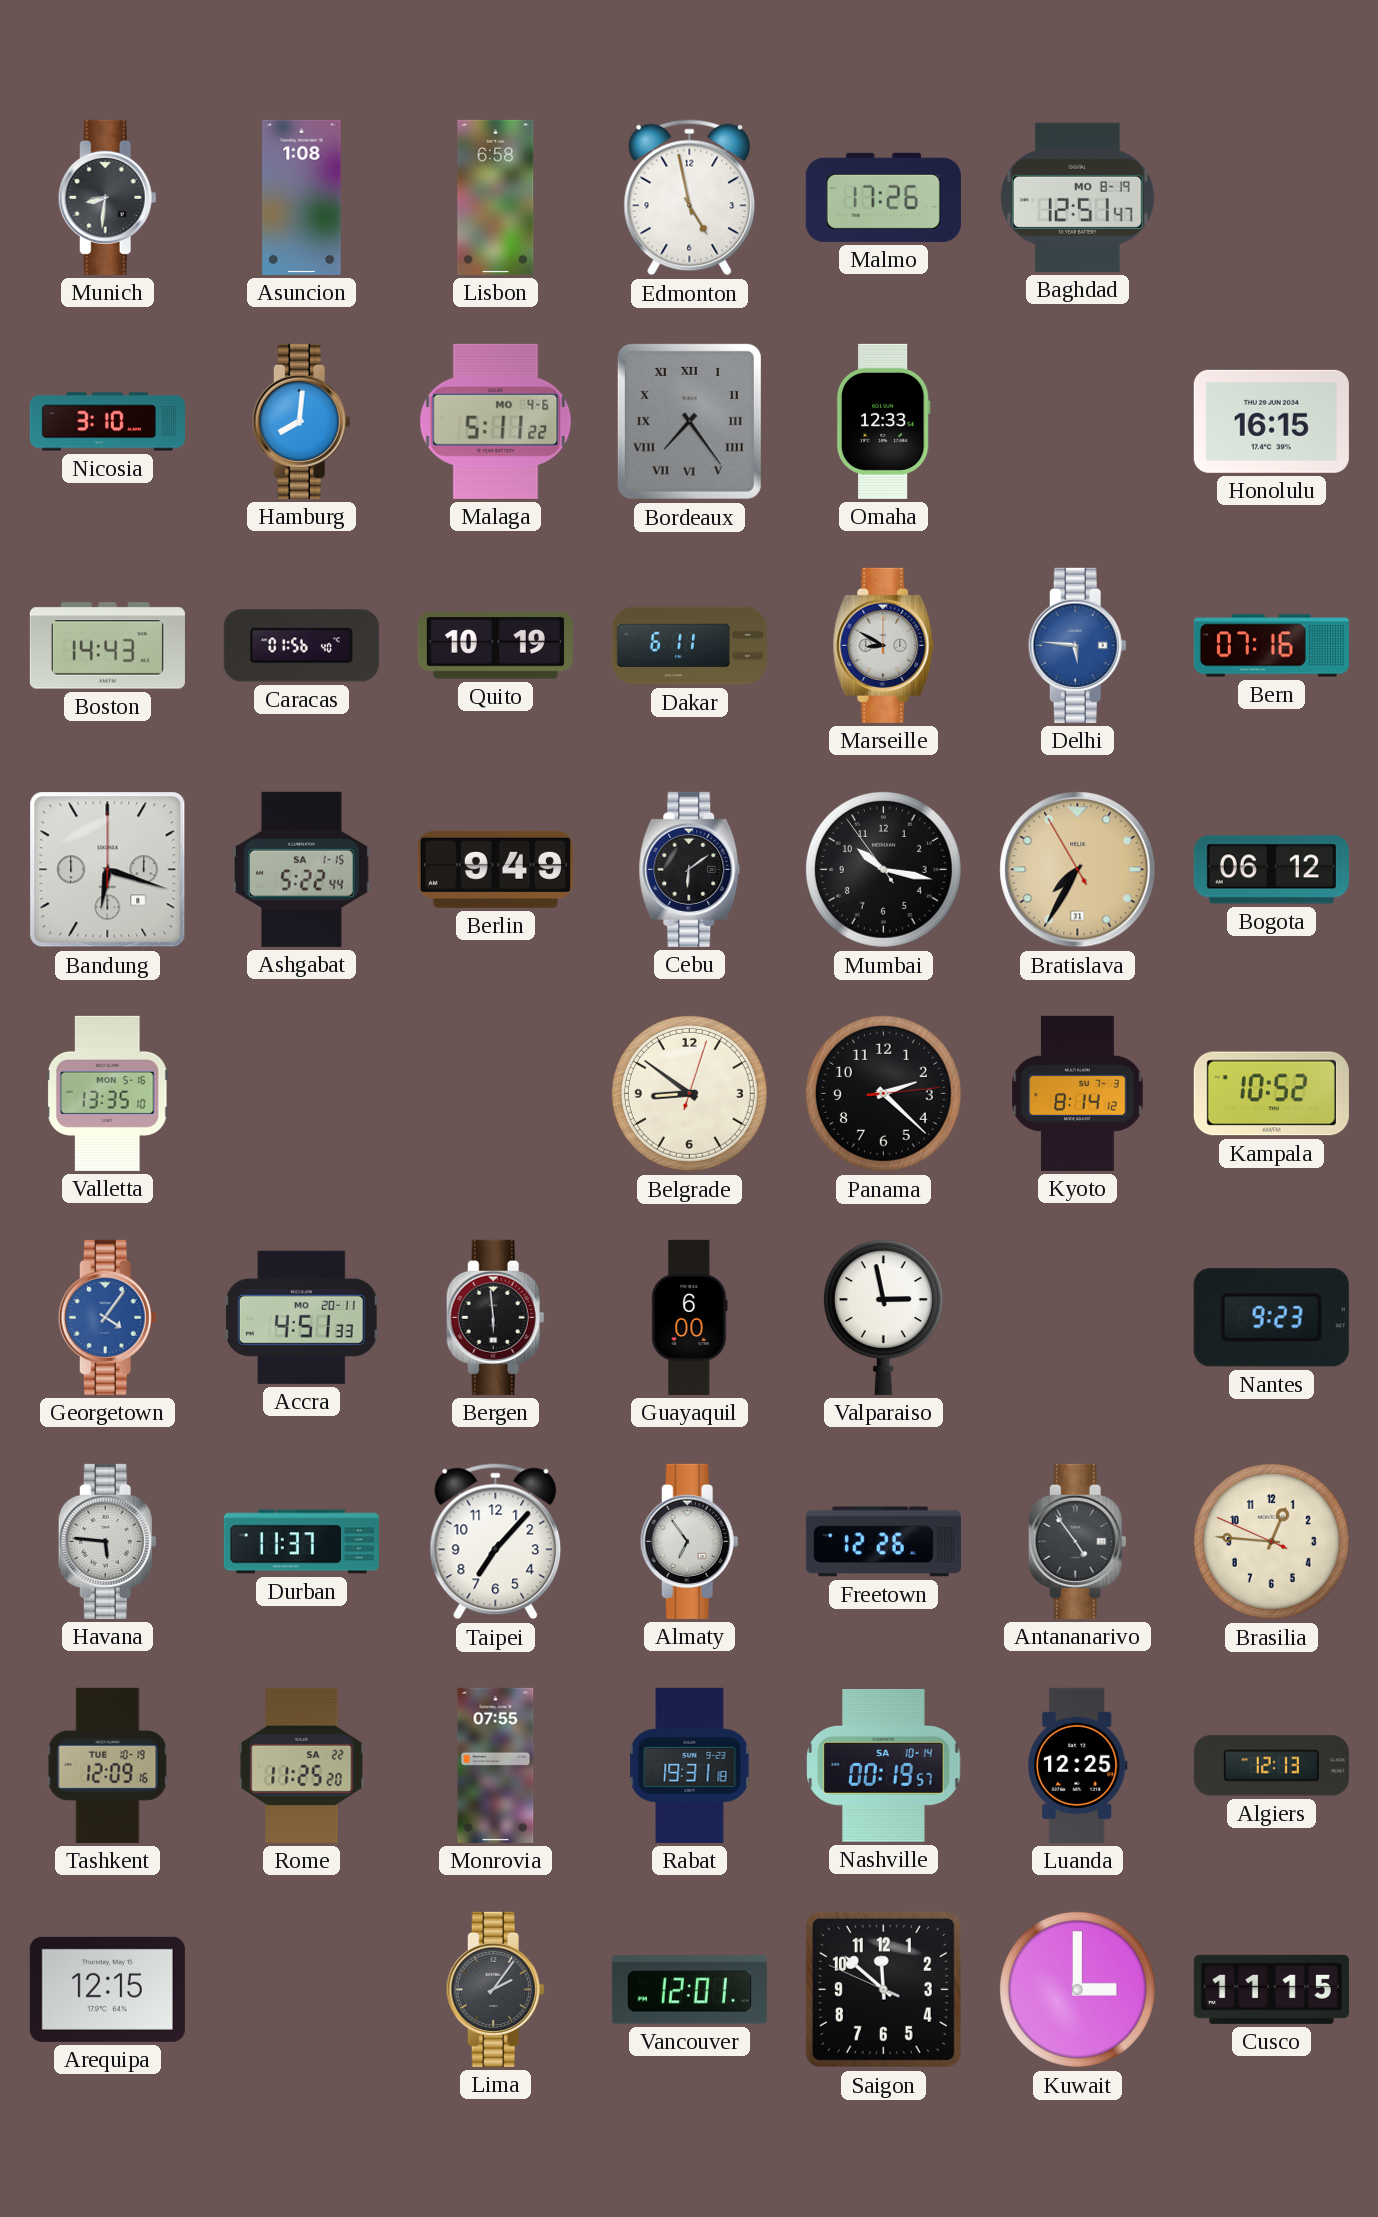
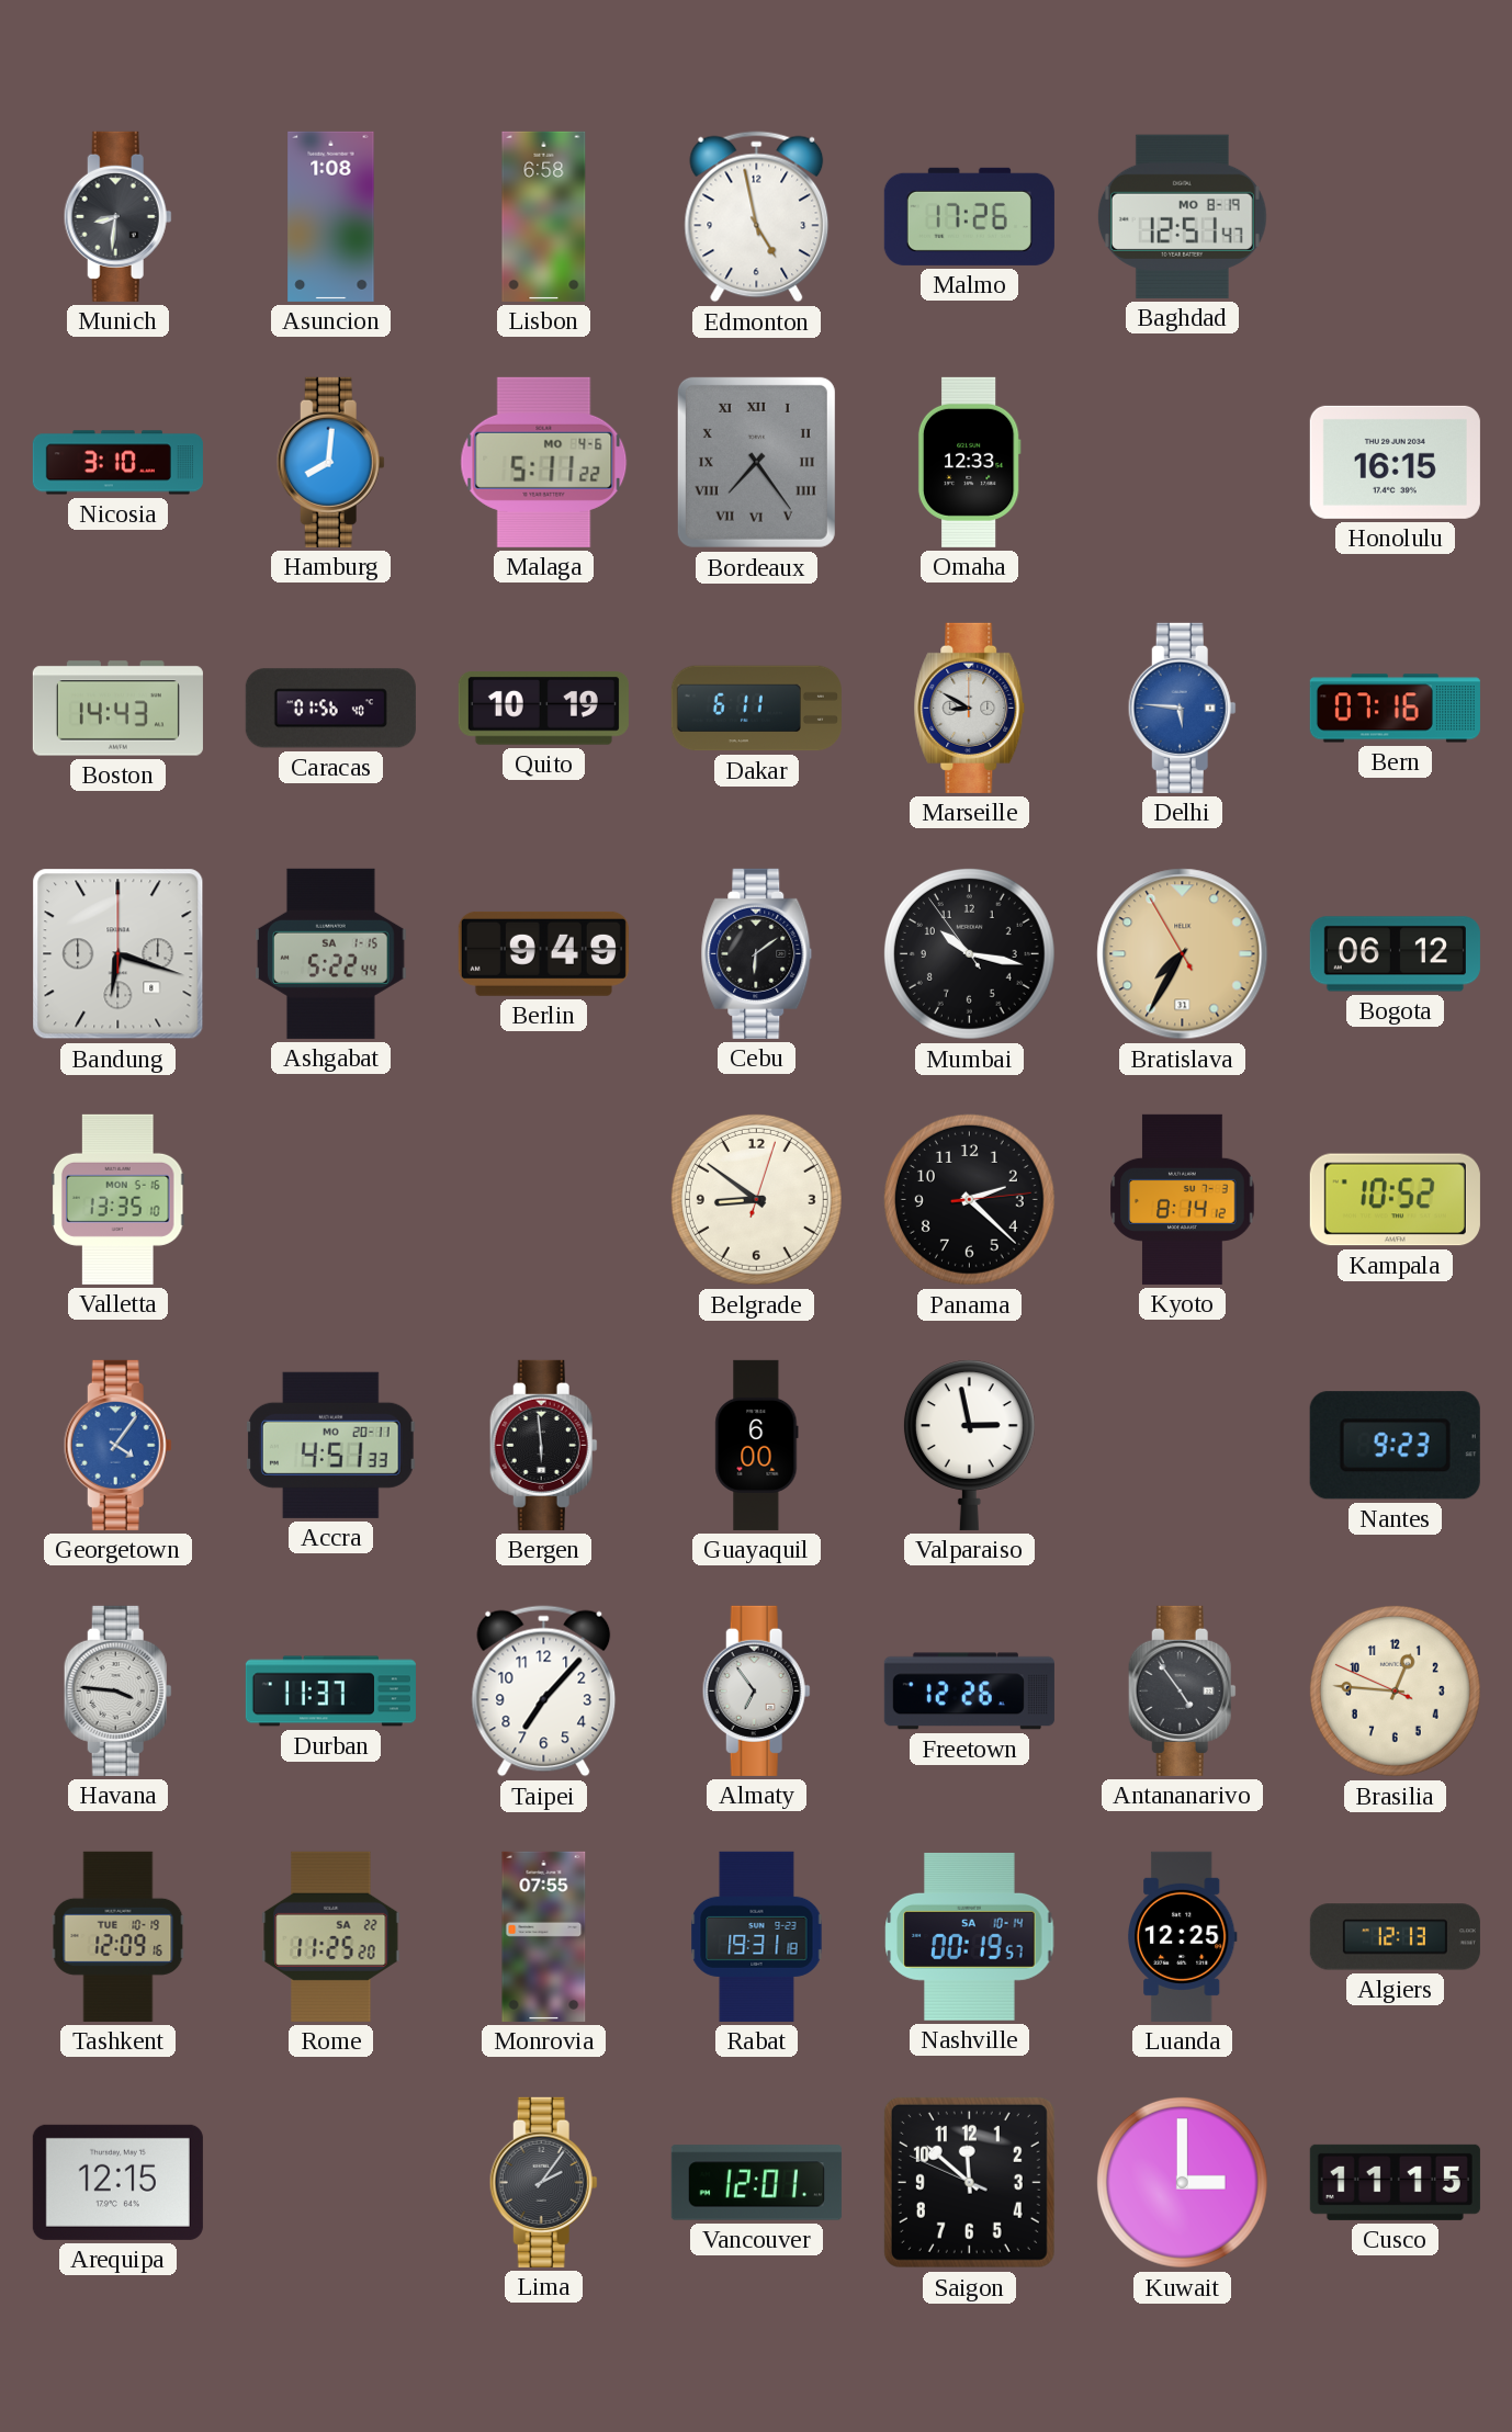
Havana: 5:46 -> 3:46
